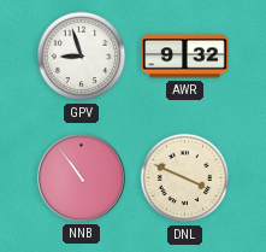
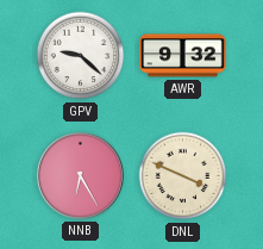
GPV: 8:57 -> 9:22
NNB: 10:54 -> 6:25
